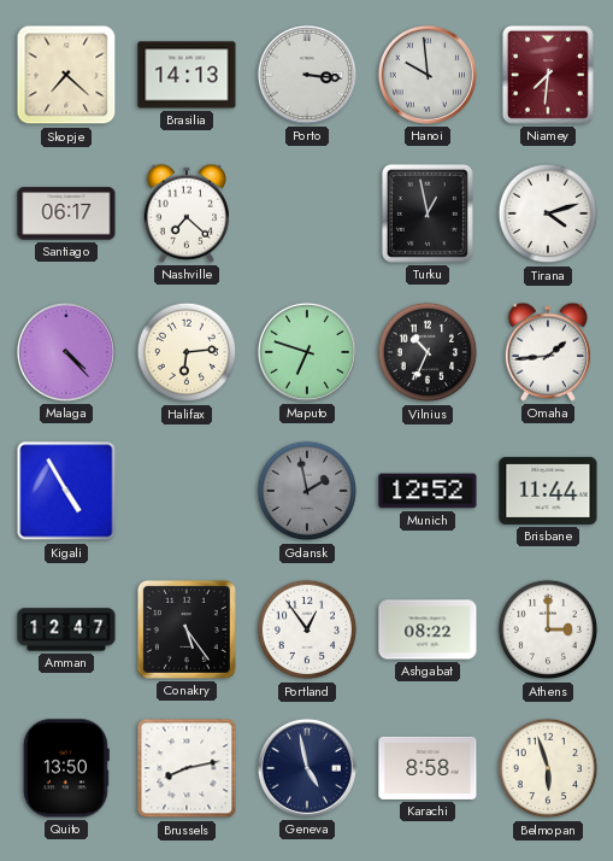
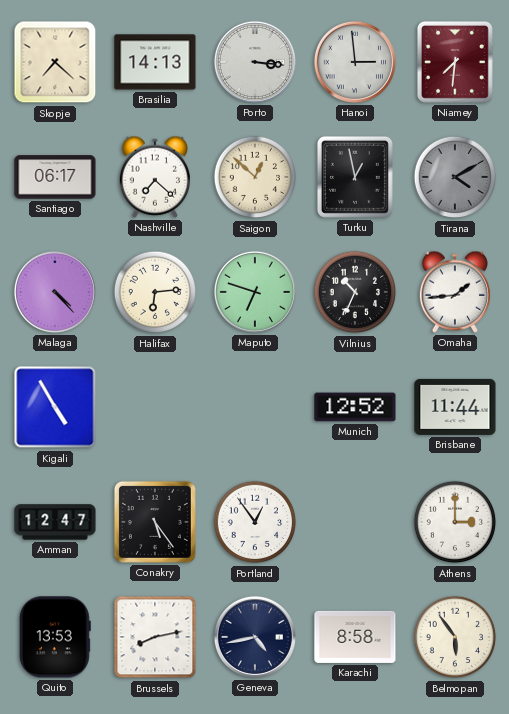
Hanoi: 9:59 -> 2:59
Saigon: none -> 12:52
Tirana: 4:12 -> 4:10
Tirana dial: white -> grey
Gdansk: 1:58 -> none
Ashgabat: 08:22 -> none
Quito: 13:50 -> 13:53
Geneva: 4:58 -> 4:43
Belmopan: 5:57 -> 5:54
